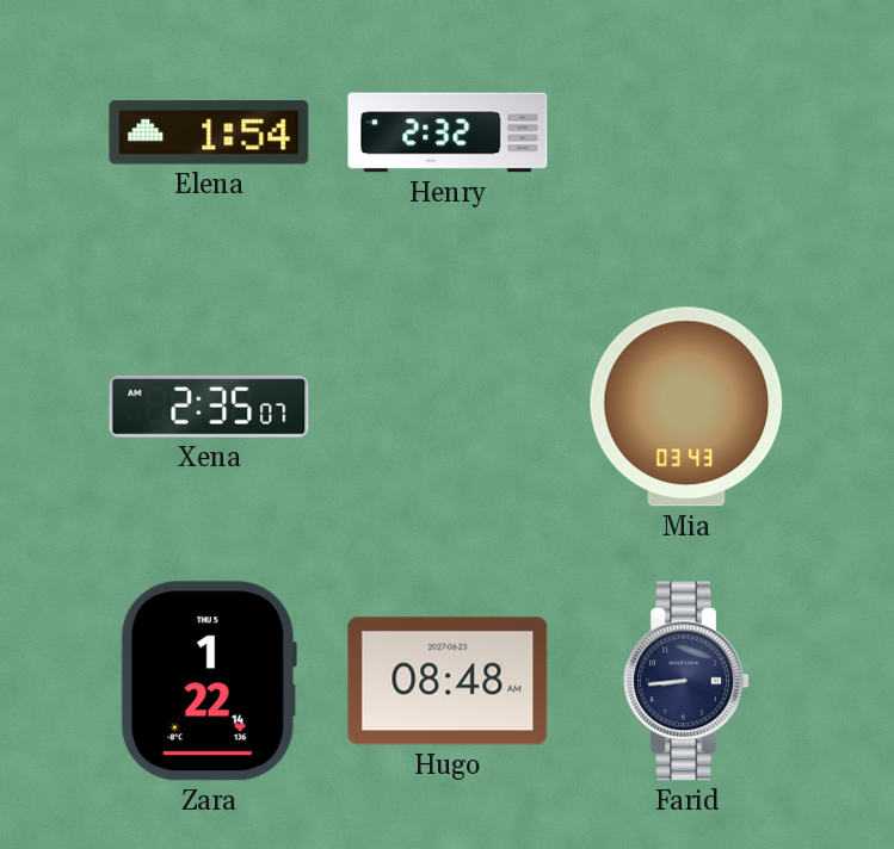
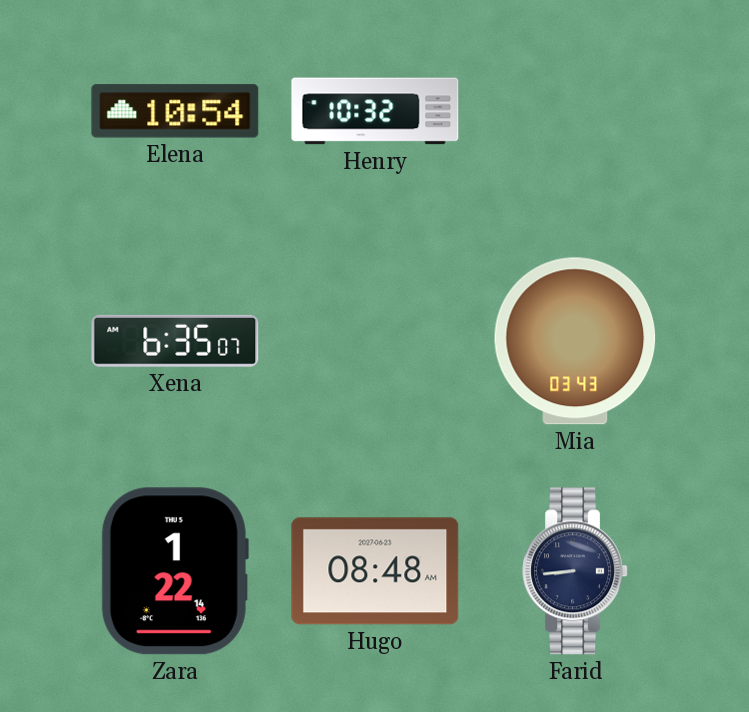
Elena: 1:54 -> 10:54
Henry: 2:32 -> 10:32
Xena: 2:35 -> 6:35
